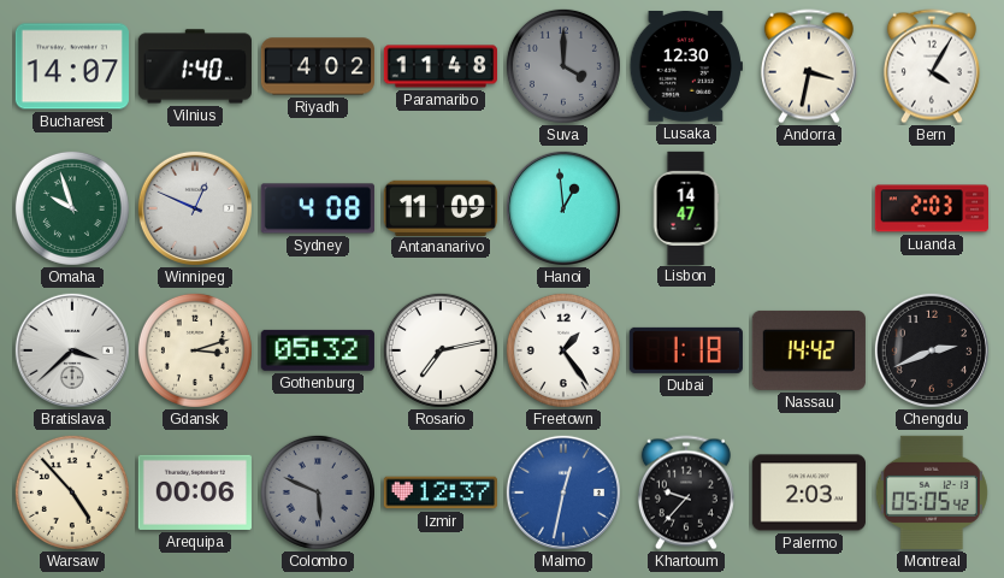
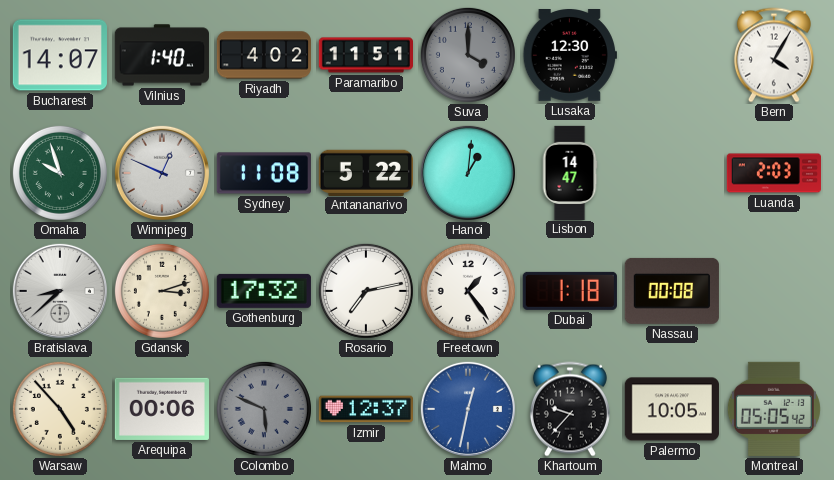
Paramaribo: 11:48 -> 11:51
Andorra: 3:32 -> none
Sydney: 4:08 -> 11:08
Antananarivo: 11:09 -> 5:22
Hanoi: 12:59 -> 1:01
Bratislava: 3:38 -> 8:38
Gothenburg: 05:32 -> 17:32
Nassau: 14:42 -> 00:08
Chengdu: 2:41 -> none
Palermo: 2:03 -> 10:05
